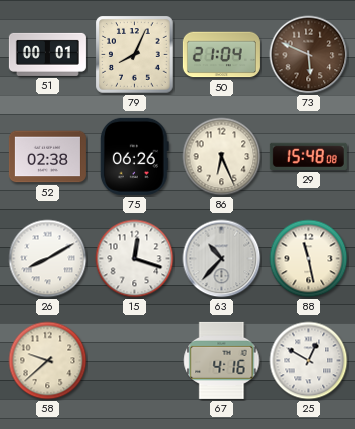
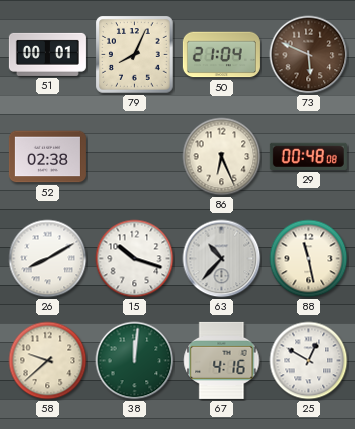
75: 06:26 -> none
29: 15:48 -> 00:48
15: 12:18 -> 10:18
38: none -> 12:01
